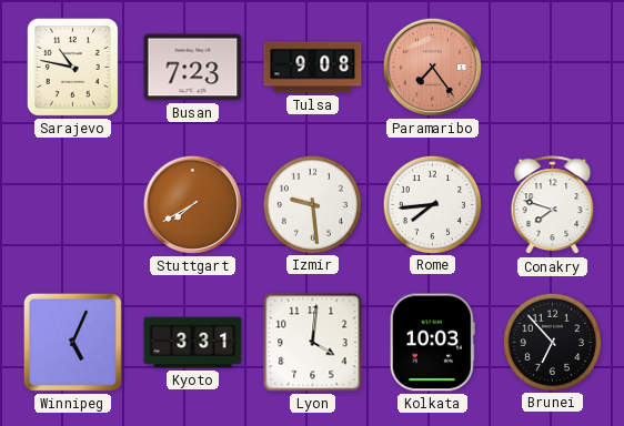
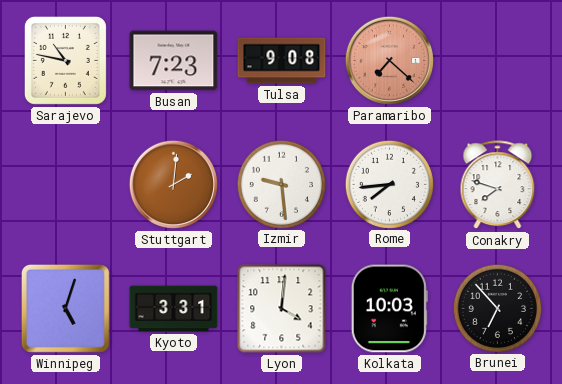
Paramaribo: 7:24 -> 7:22
Stuttgart: 7:40 -> 2:01
Winnipeg: 5:04 -> 5:03
